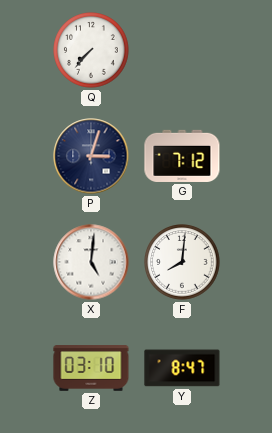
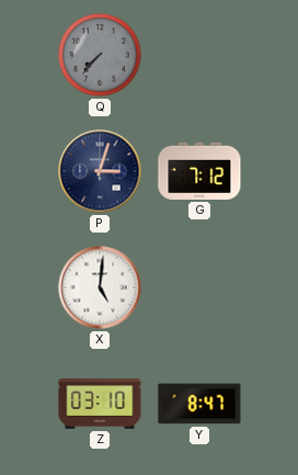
Q dial: white -> grey
F: 8:01 -> none
